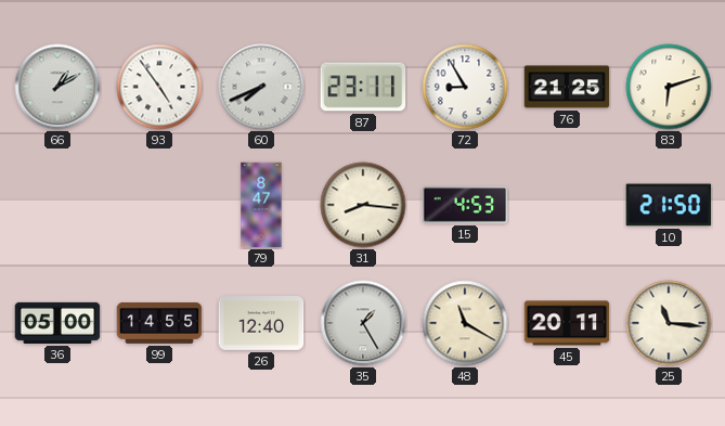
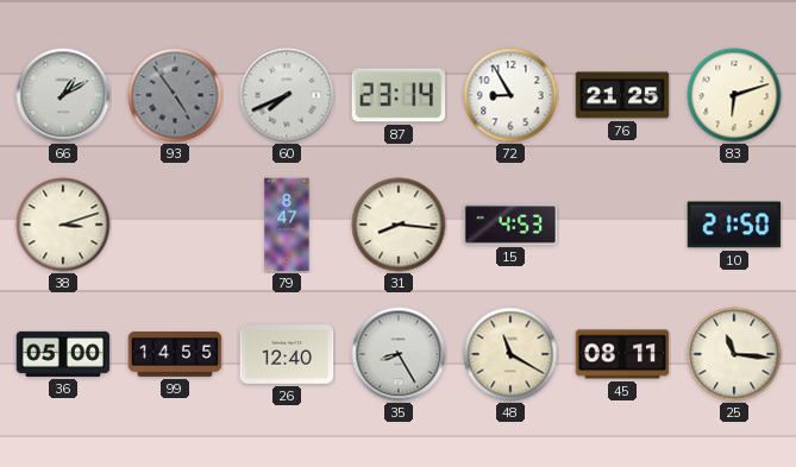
93 dial: white -> grey
87: 23:11 -> 23:14
38: none -> 3:12
35: 1:25 -> 8:25
45: 20:11 -> 08:11
